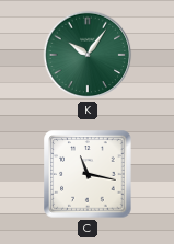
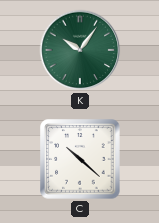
C: 11:17 -> 10:22
